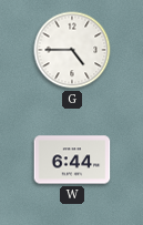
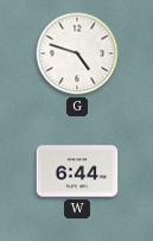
G: 4:45 -> 4:48
